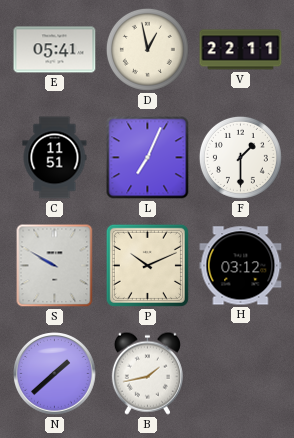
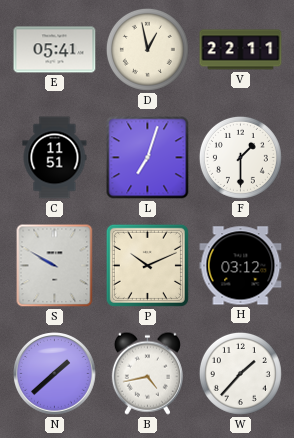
L: 7:04 -> 7:03
B: 1:43 -> 4:43
W: none -> 1:37
